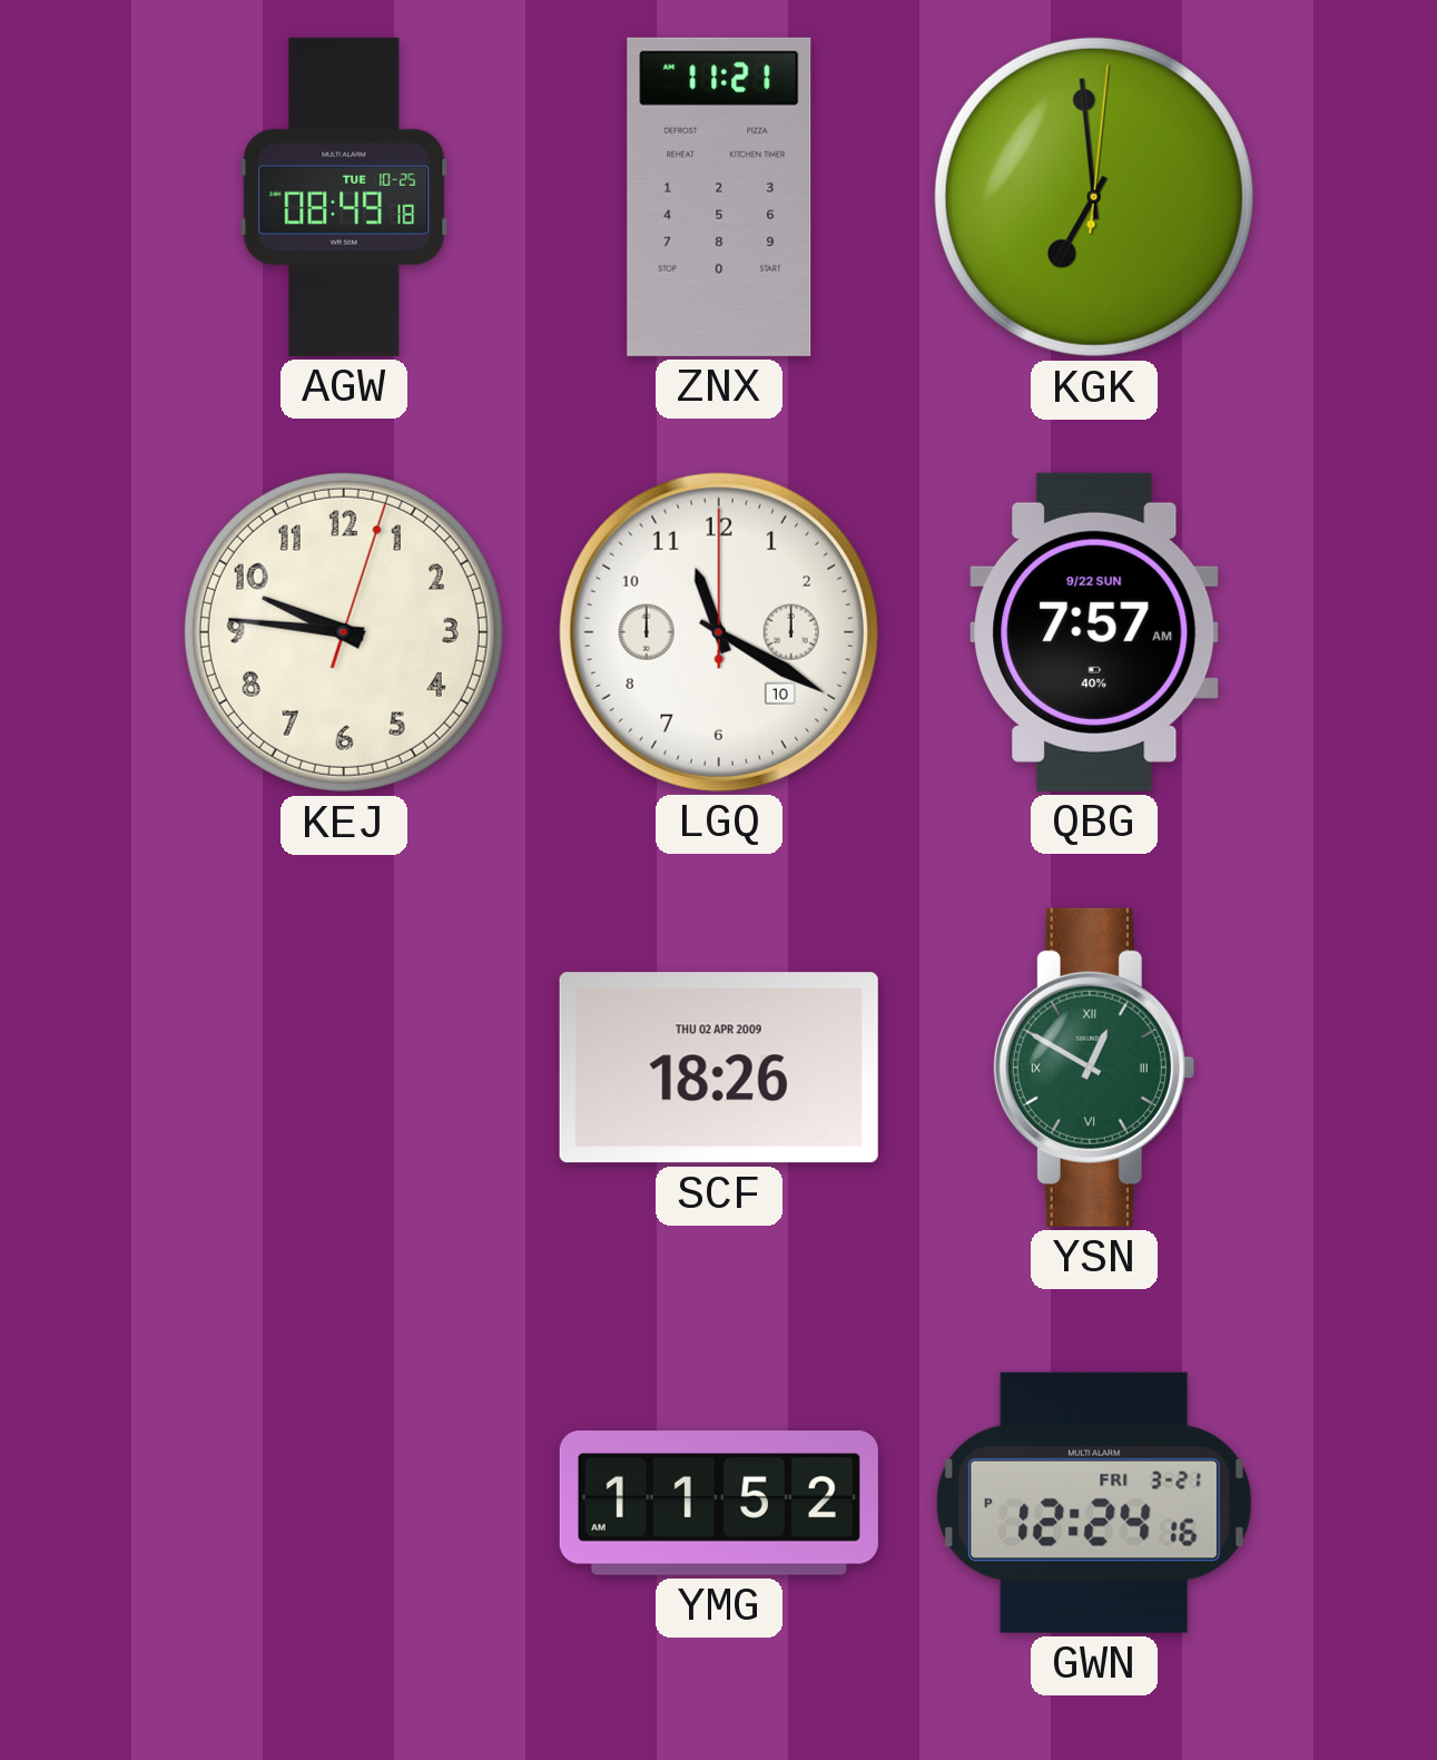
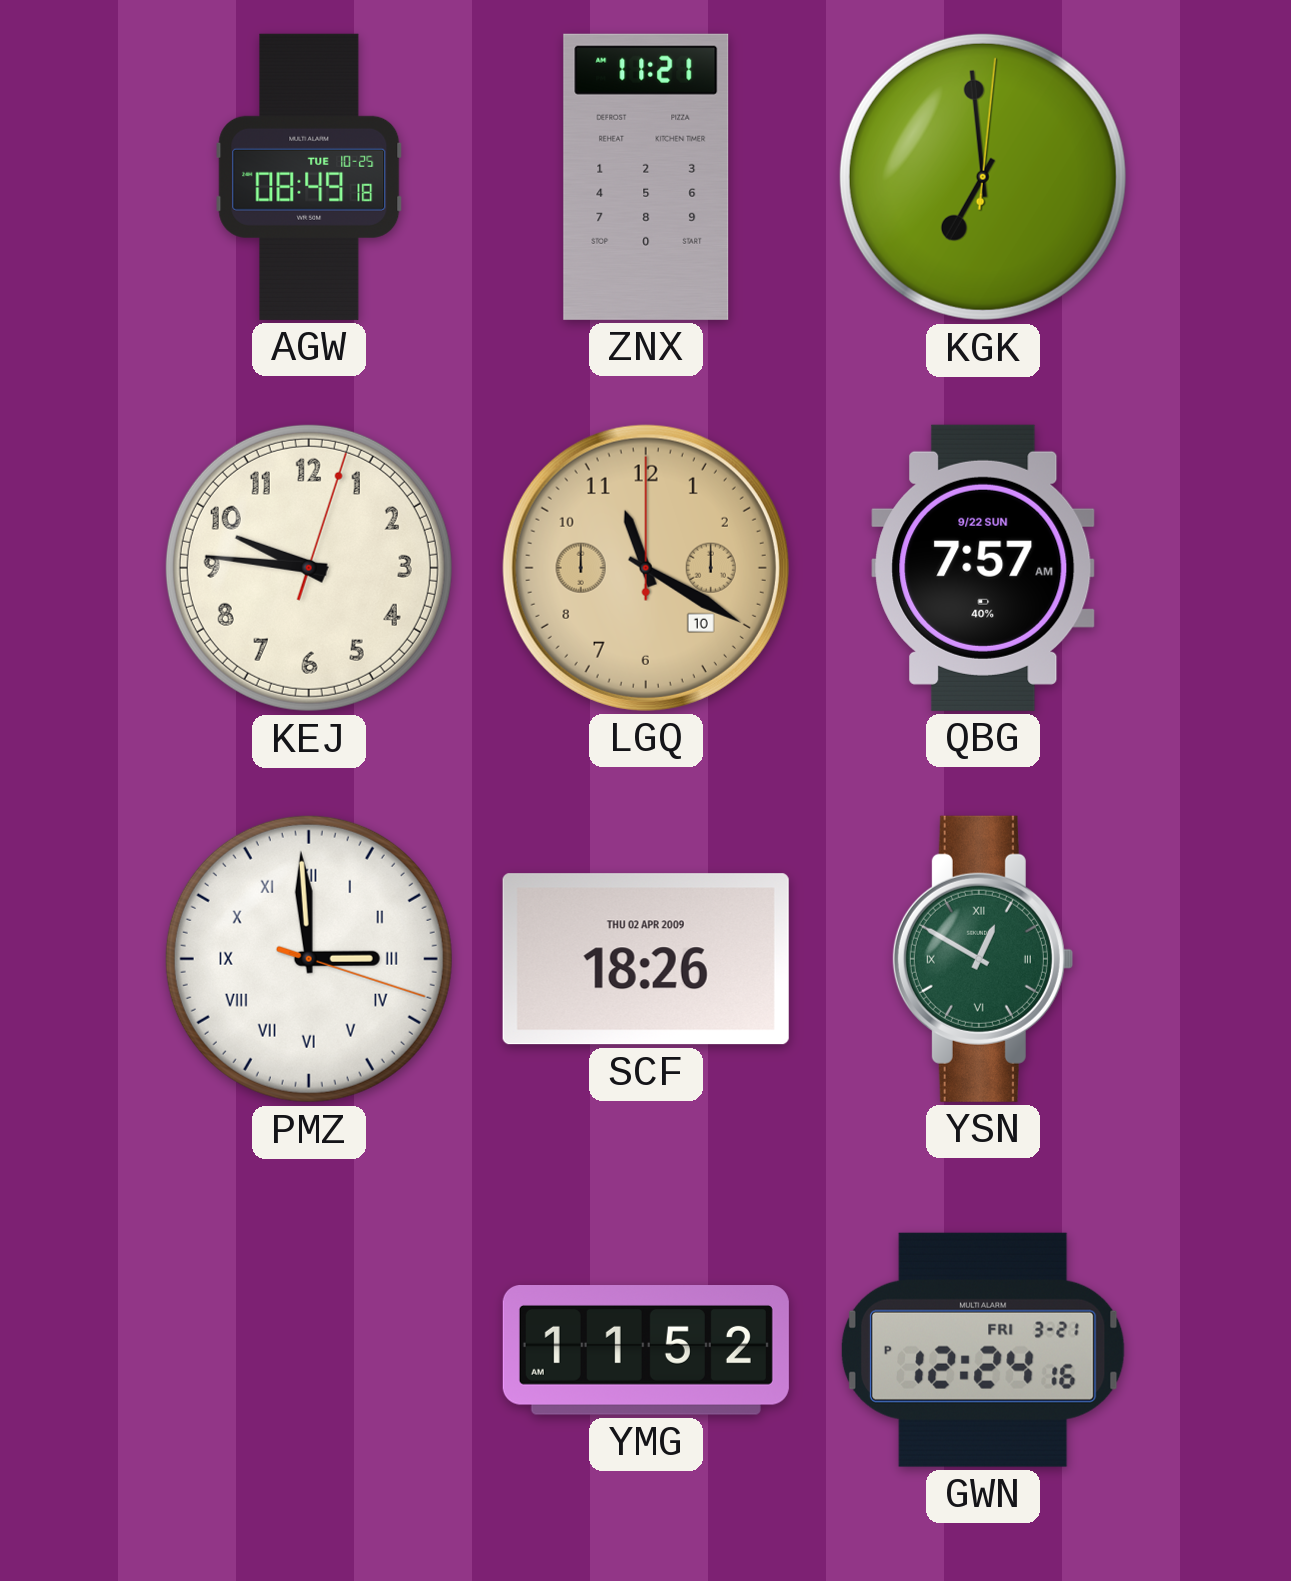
LGQ dial: white -> champagne
PMZ: none -> 2:59
